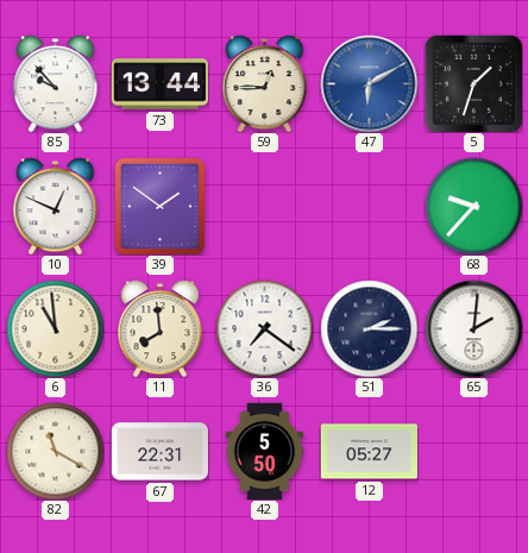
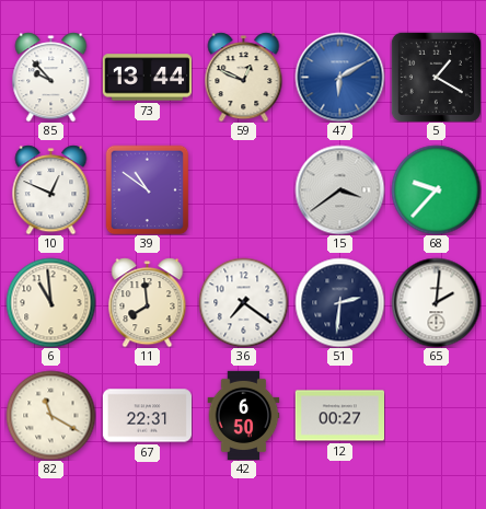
59: 12:45 -> 12:49
5: 1:33 -> 1:20
39: 1:51 -> 10:51
15: none -> 3:39
51: 2:15 -> 2:31
42: 5:50 -> 6:50
12: 05:27 -> 00:27
